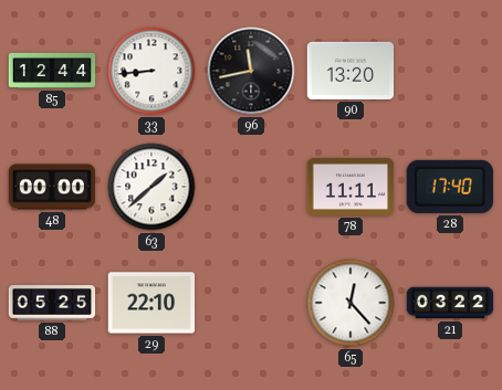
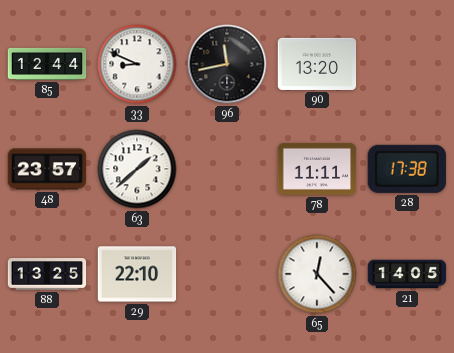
33: 8:44 -> 8:49
48: 00:00 -> 23:57
28: 17:40 -> 17:38
88: 05:25 -> 13:25
21: 03:22 -> 14:05
